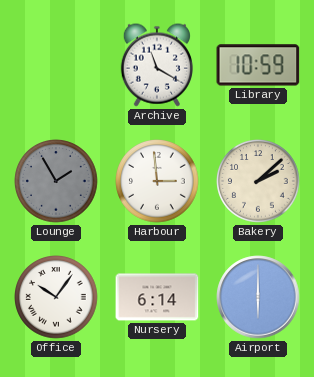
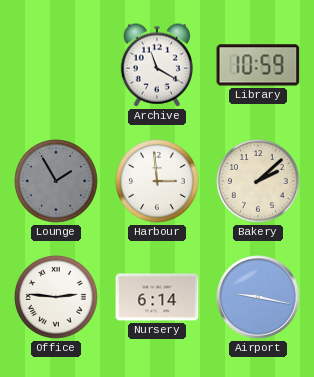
Office: 10:06 -> 2:46
Airport: 6:00 -> 9:17
